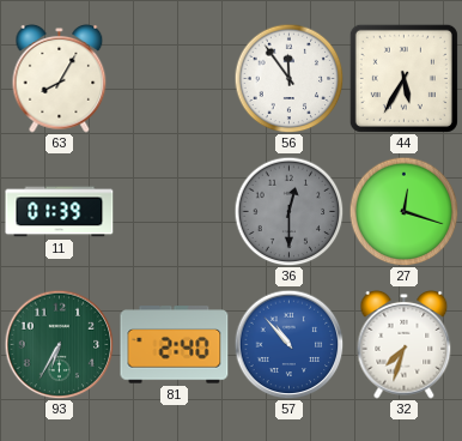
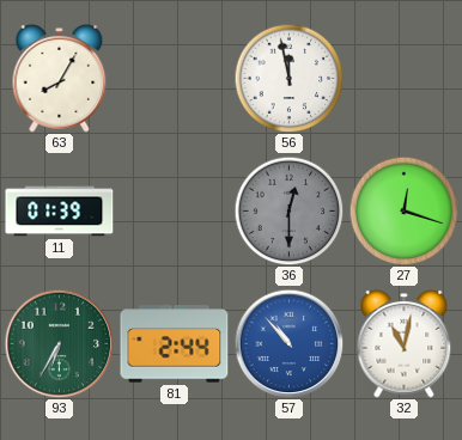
56: 11:54 -> 11:58
44: 5:35 -> none
81: 2:40 -> 2:44
32: 7:33 -> 11:02
